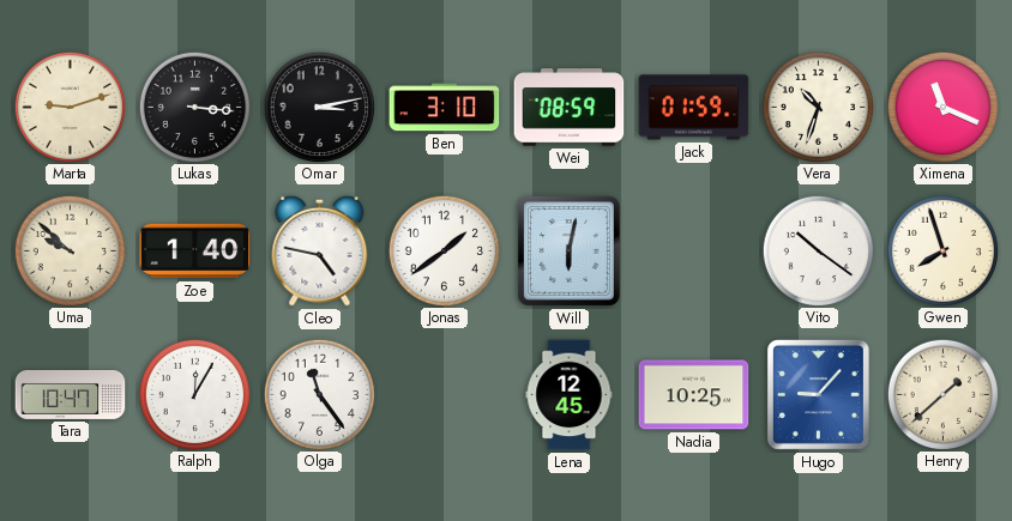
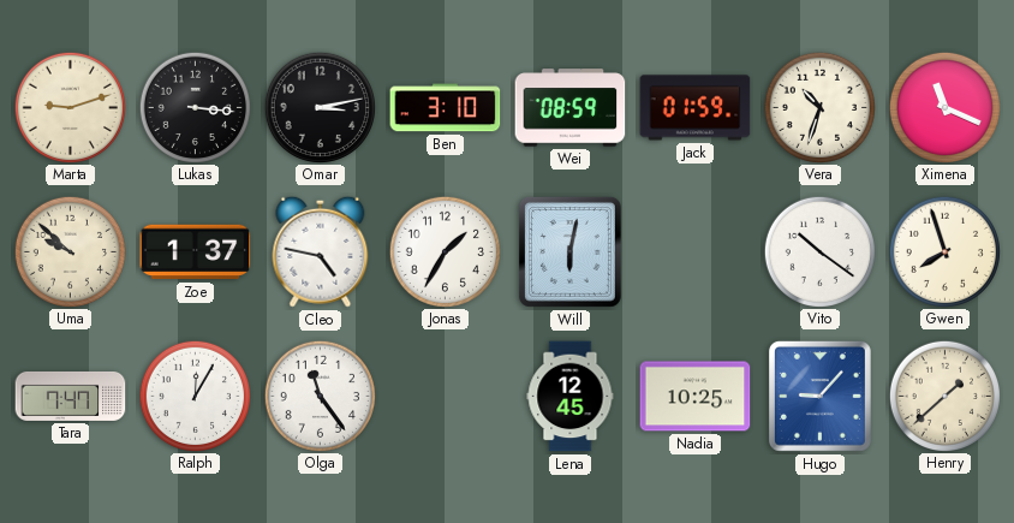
Zoe: 1:40 -> 1:37
Jonas: 1:39 -> 1:35
Tara: 10:47 -> 7:47
